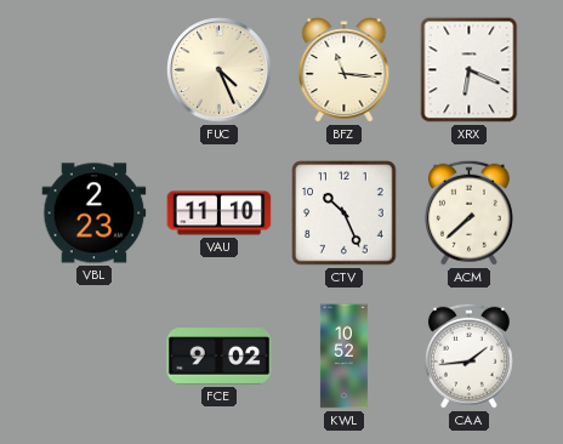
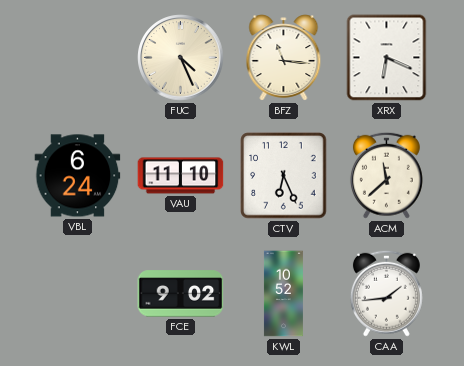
VBL: 2:23 -> 6:24
CTV: 10:26 -> 6:26
ACM: 7:38 -> 11:38
